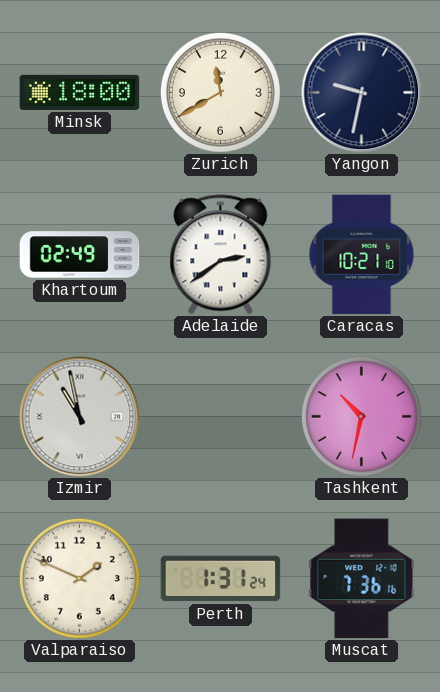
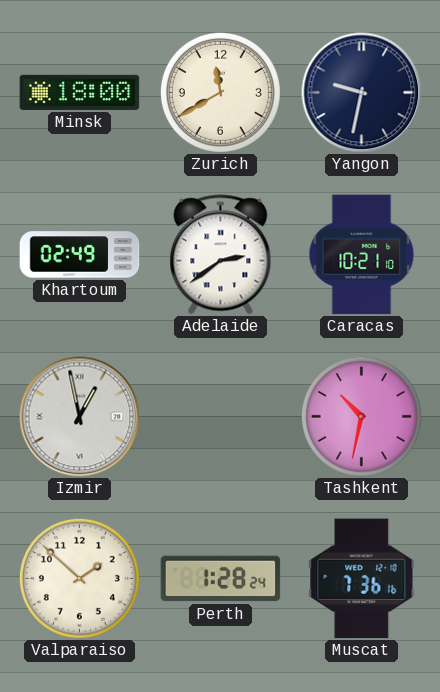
Izmir: 10:58 -> 12:58
Valparaiso: 1:49 -> 1:52
Perth: 1:31 -> 1:28
